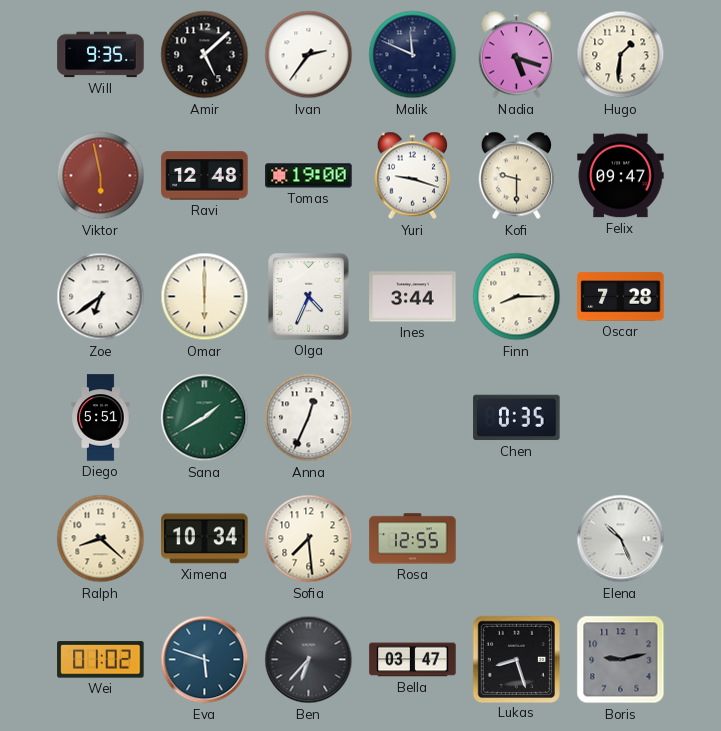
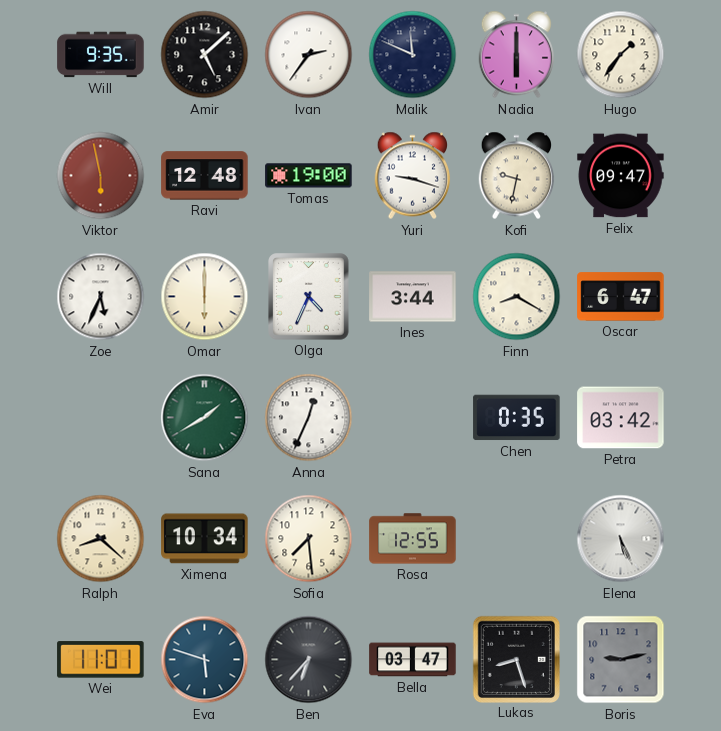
Nadia: 5:18 -> 6:00
Hugo: 1:31 -> 1:36
Kofi: 9:30 -> 9:32
Zoe: 6:39 -> 5:34
Finn: 8:15 -> 8:20
Oscar: 7:28 -> 6:47
Diego: 5:51 -> none
Petra: none -> 03:42
Elena: 10:26 -> 5:26
Wei: 01:02 -> 11:01
